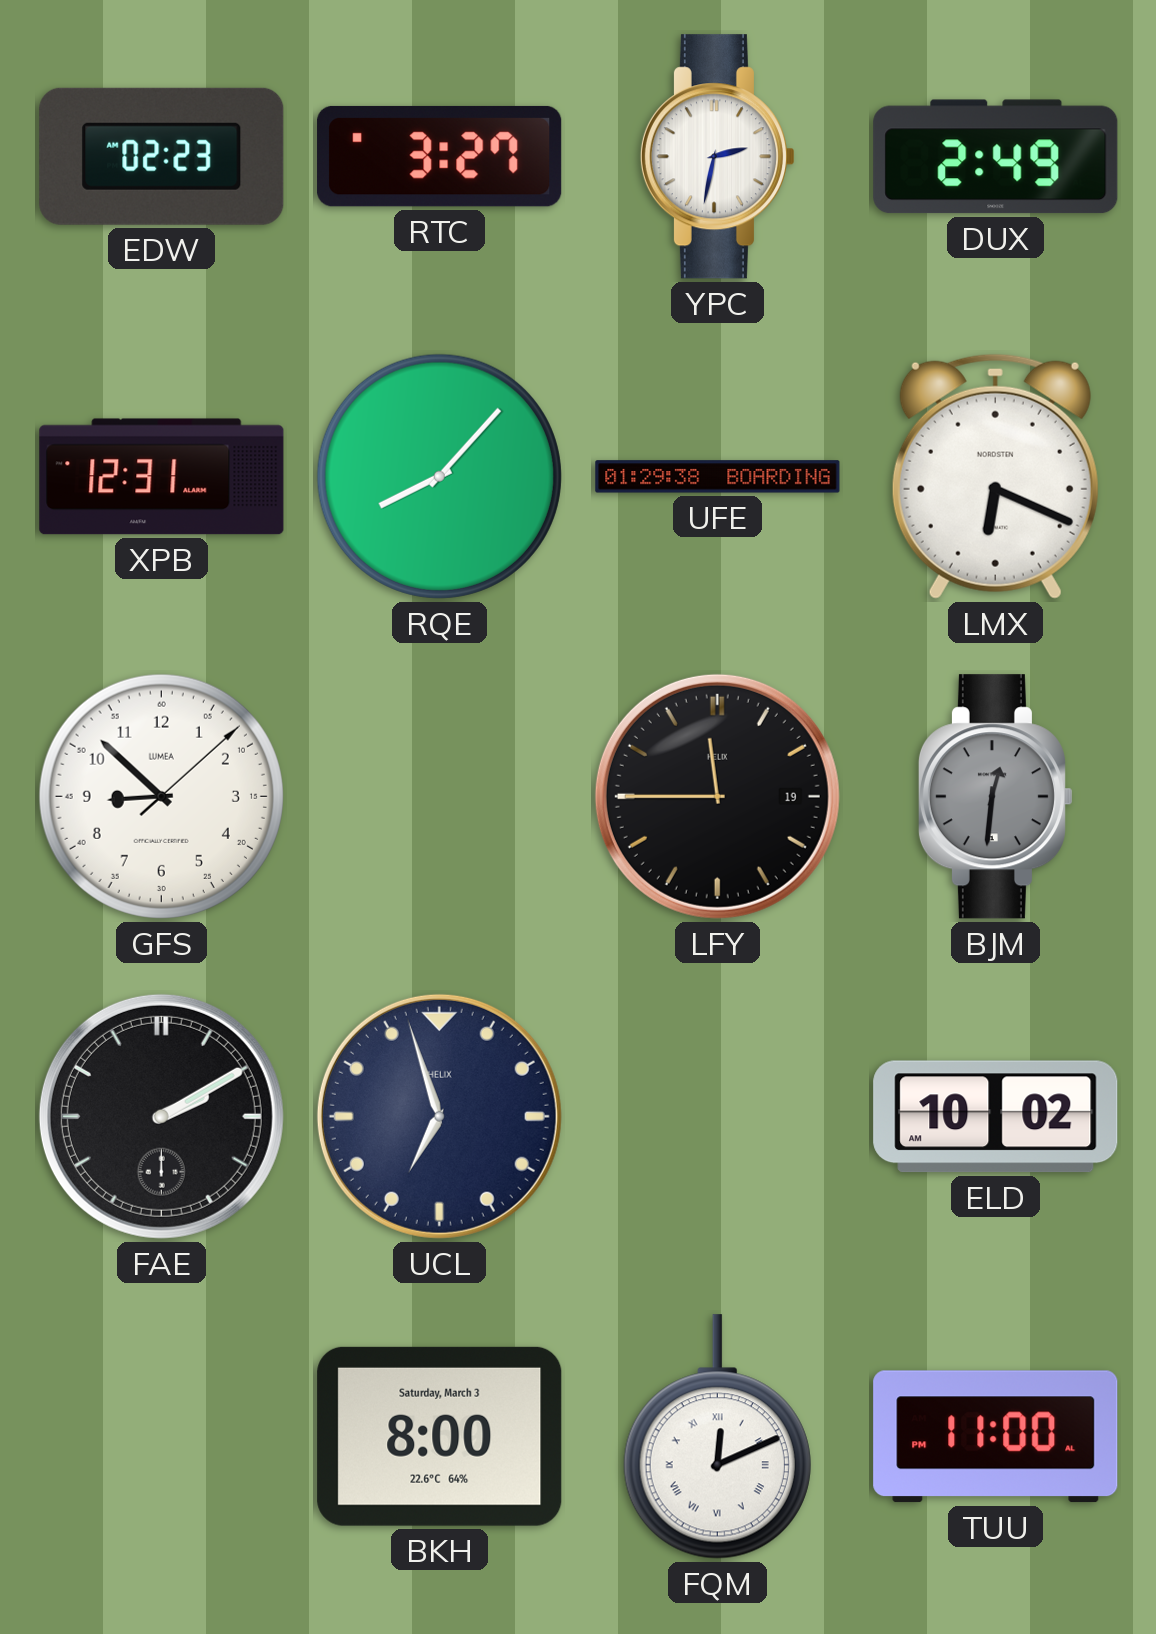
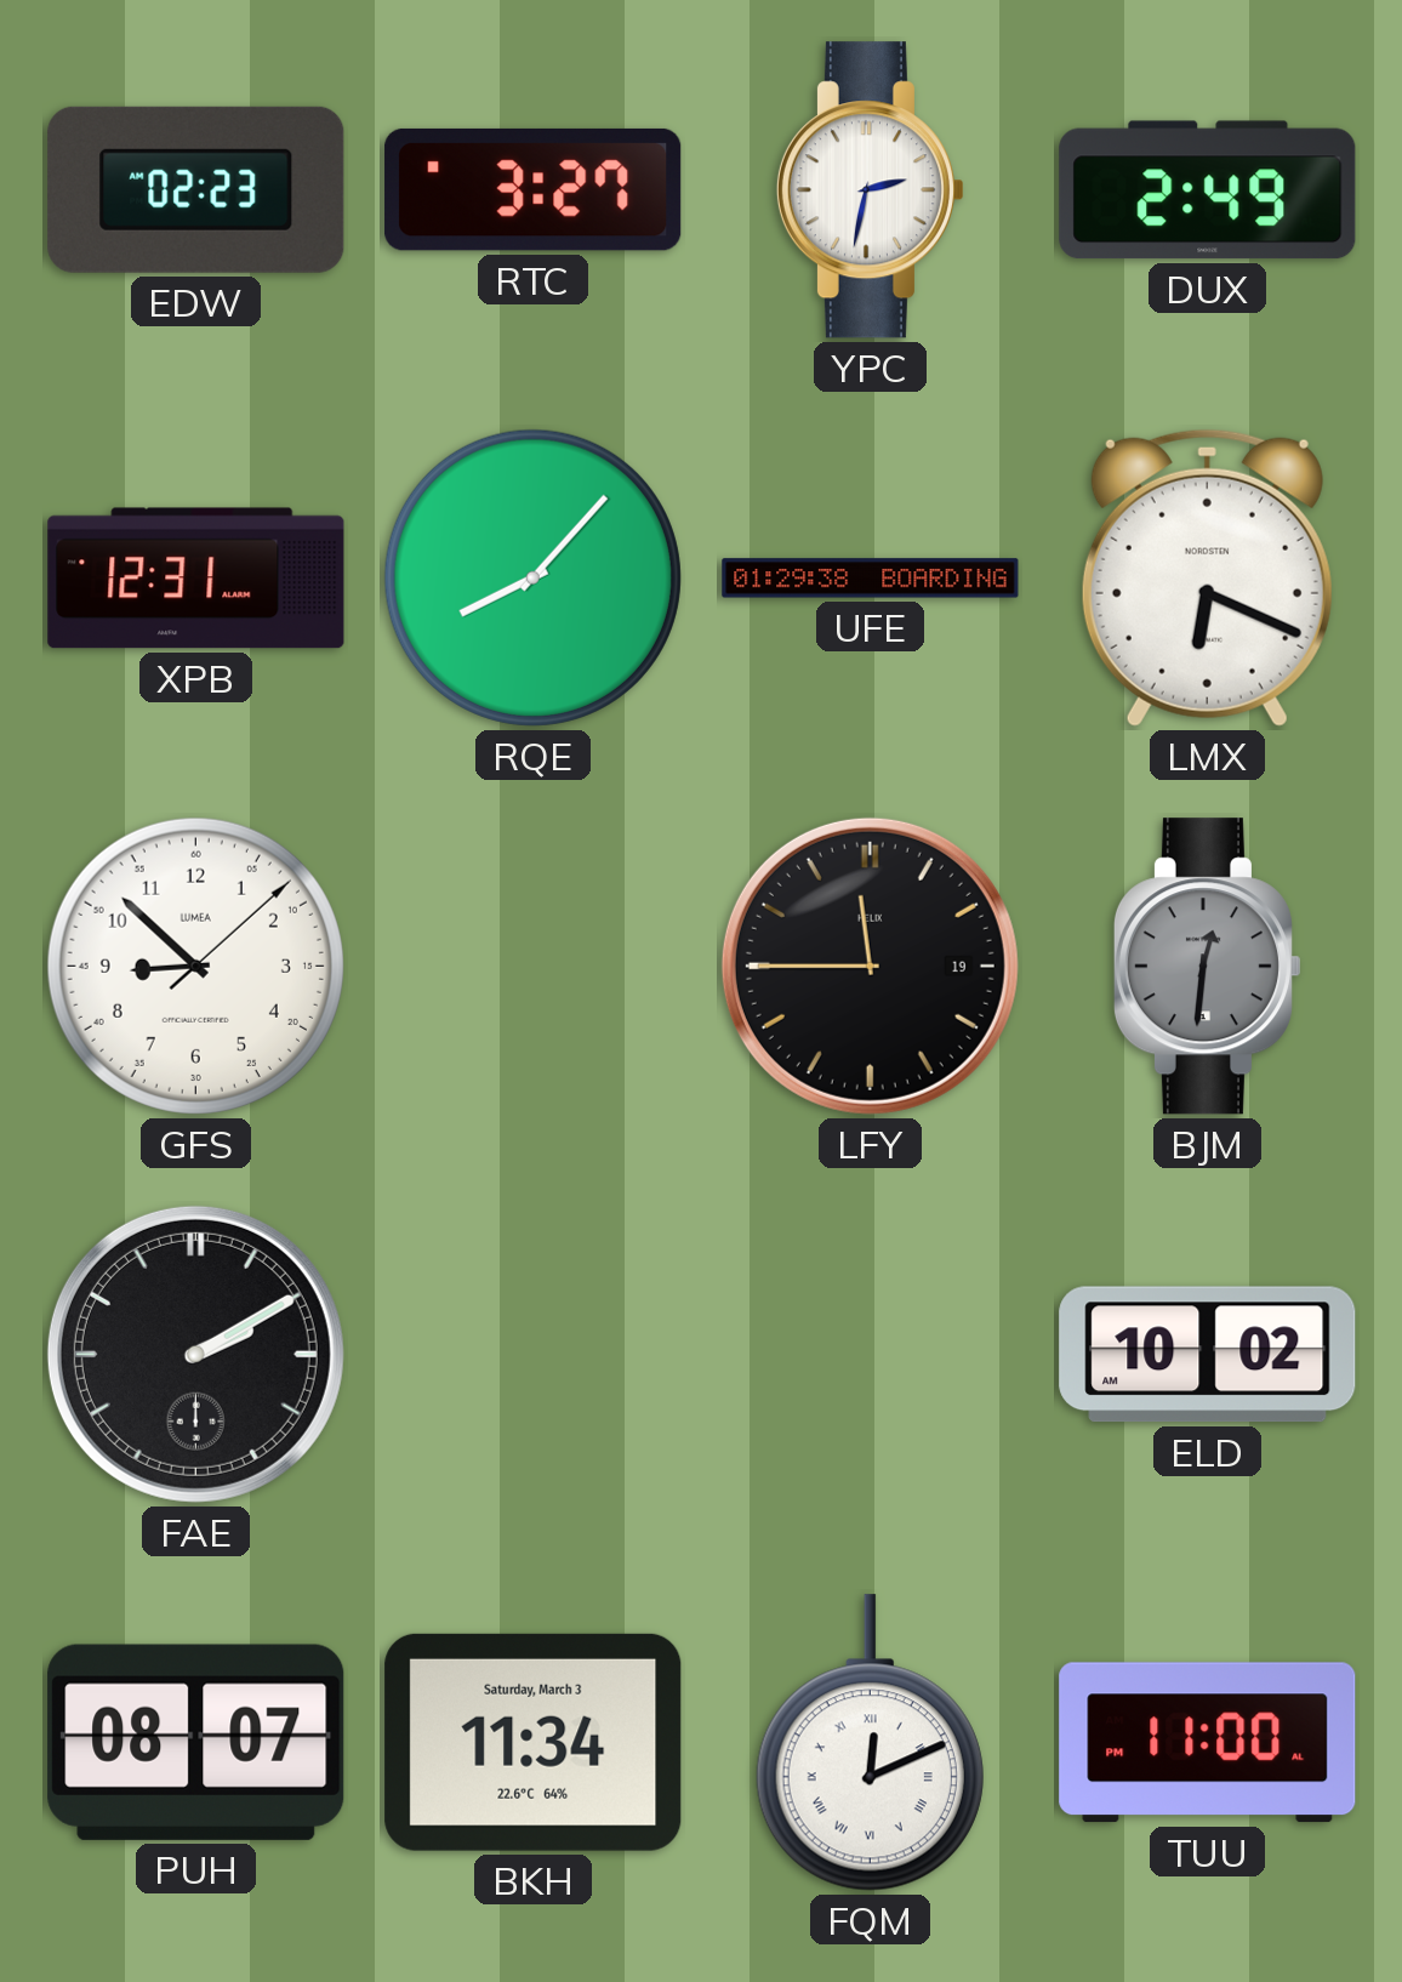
UCL: 6:57 -> none
PUH: none -> 08:07
BKH: 8:00 -> 11:34
